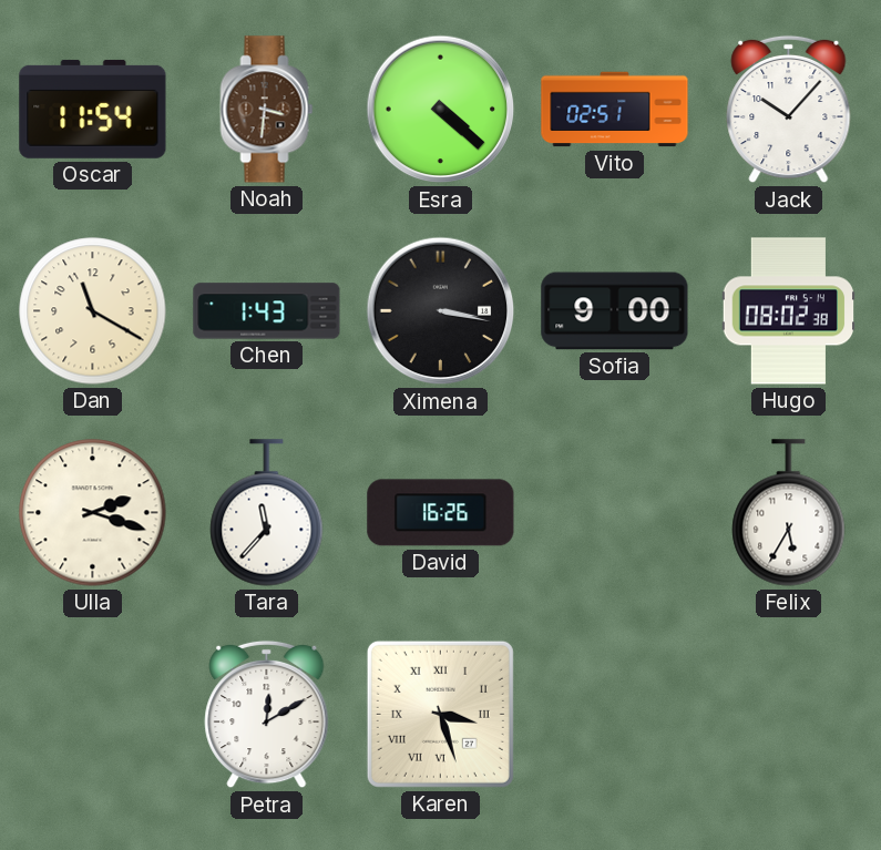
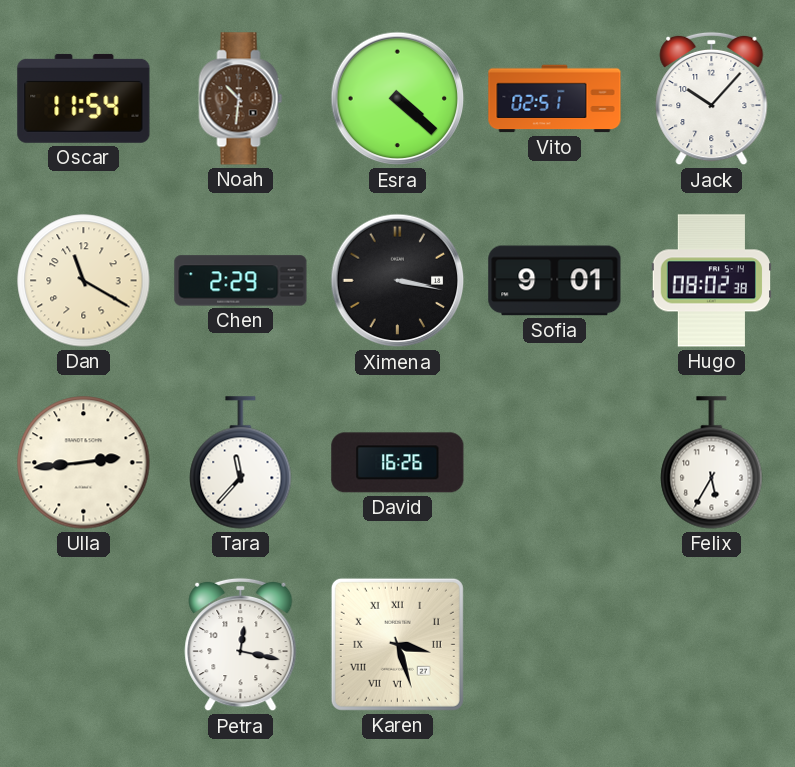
Noah: 3:31 -> 10:31
Chen: 1:43 -> 2:29
Sofia: 9:00 -> 9:01
Ulla: 2:18 -> 2:44
Petra: 12:10 -> 12:17
